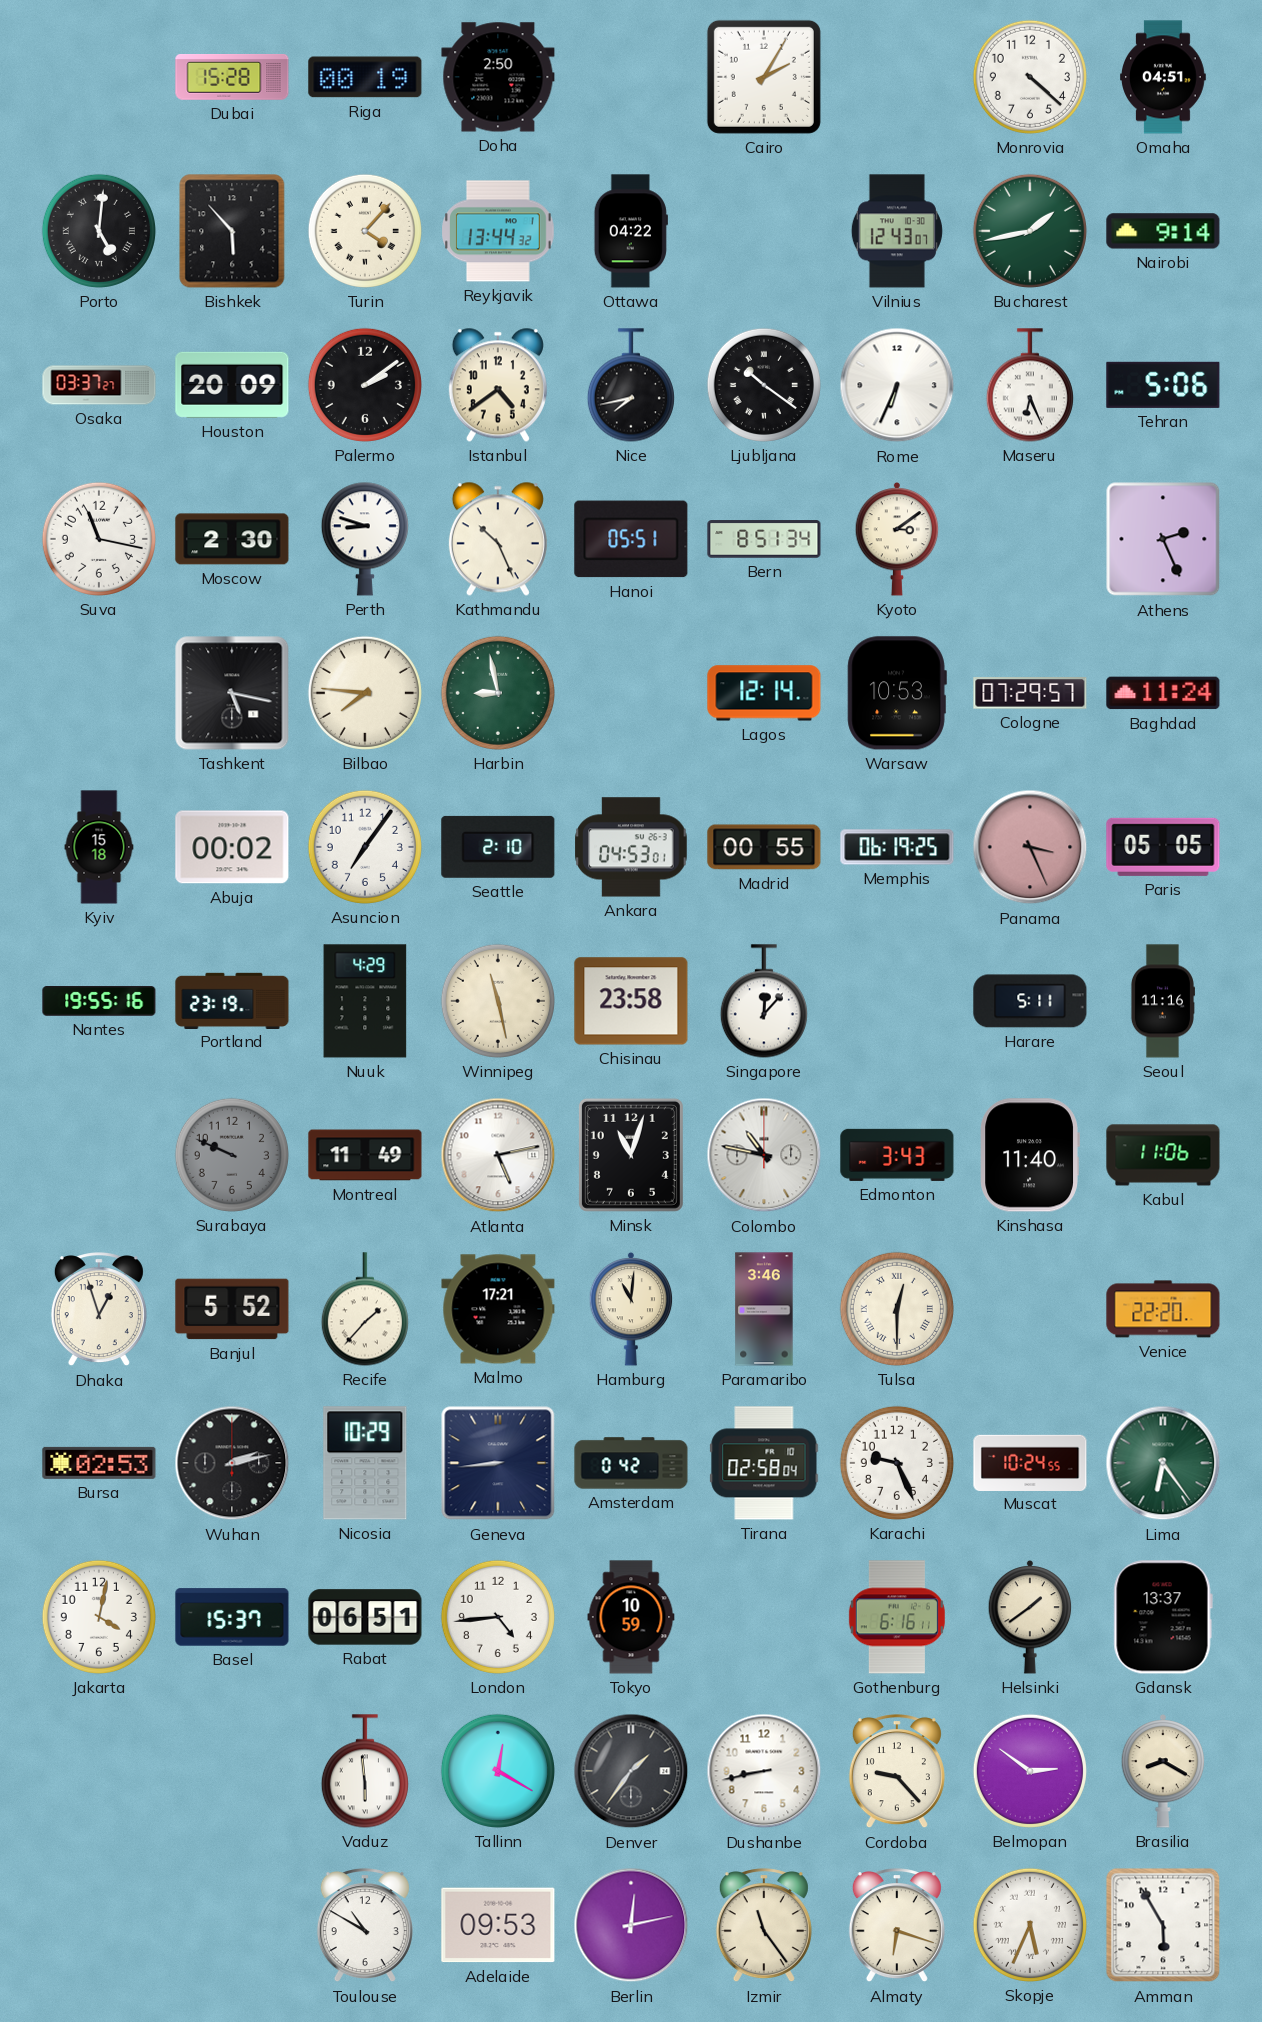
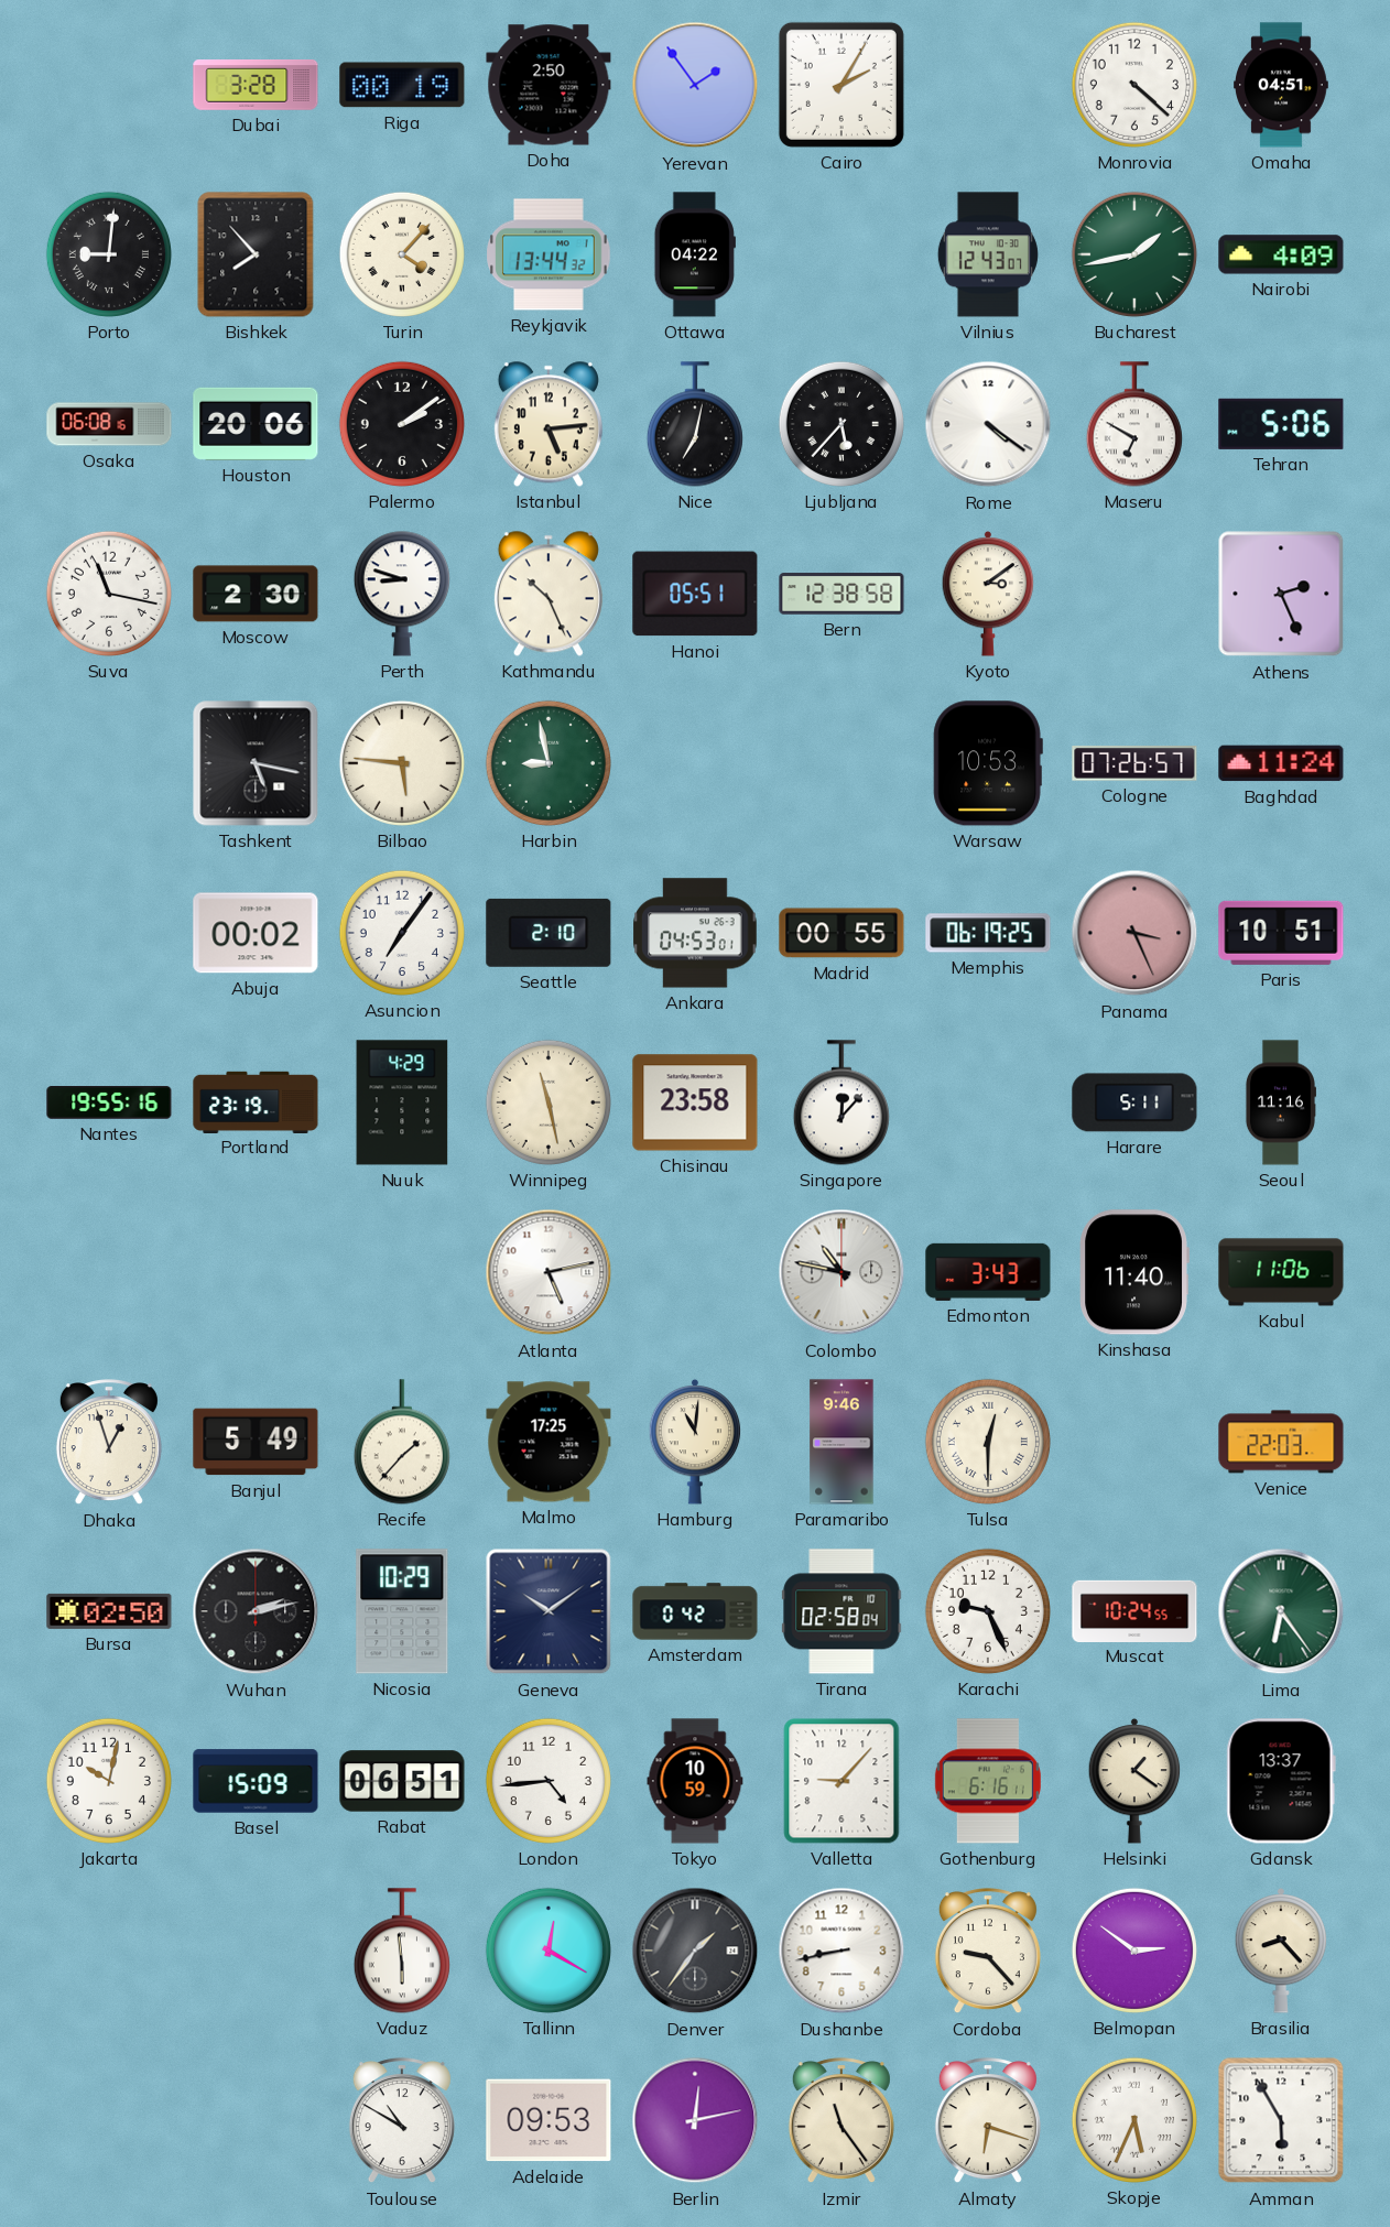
Dubai: 15:28 -> 3:28
Yerevan: none -> 1:54
Porto: 5:01 -> 9:01
Bishkek: 5:53 -> 7:53
Nairobi: 9:14 -> 4:09
Osaka: 03:37 -> 06:08
Houston: 20:09 -> 20:06
Istanbul: 4:39 -> 5:14
Nice: 7:43 -> 7:02
Ljubljana: 10:21 -> 5:37
Rome: 6:34 -> 4:21
Maseru: 6:26 -> 6:50
Bern: 8:51 -> 12:38
Bilbao: 7:46 -> 5:46
Lagos: 12:14 -> none
Cologne: 07:29 -> 07:26
Kyiv: 15:18 -> none
Paris: 05:05 -> 10:51
Surabaya: 9:49 -> none
Montreal: 11:49 -> none
Minsk: 11:03 -> none
Banjul: 5:52 -> 5:49
Malmo: 17:21 -> 17:25
Paramaribo: 3:46 -> 9:46
Venice: 22:20 -> 22:03
Bursa: 02:53 -> 02:50
Geneva: 8:44 -> 10:09
Jakarta: 4:02 -> 10:02
Basel: 15:37 -> 15:09
Valletta: none -> 9:07
Helsinki: 1:39 -> 1:21
Brasilia: 8:20 -> 8:23
